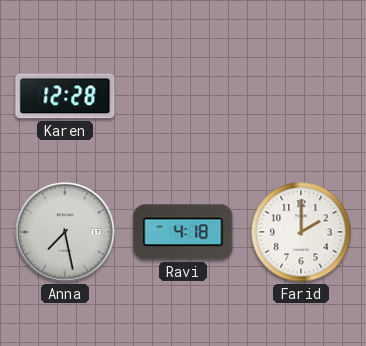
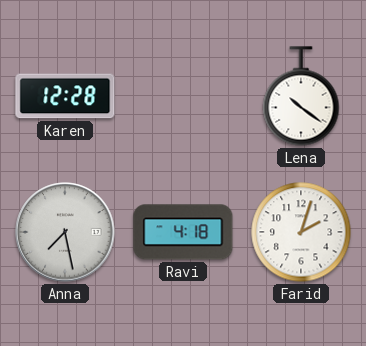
Lena: none -> 10:21
Farid: 2:00 -> 2:03
